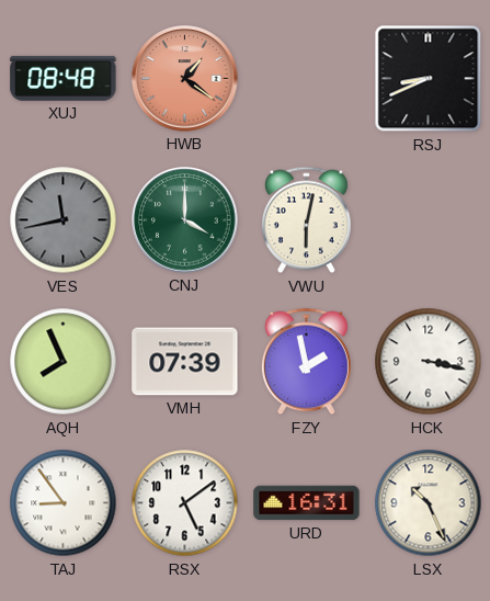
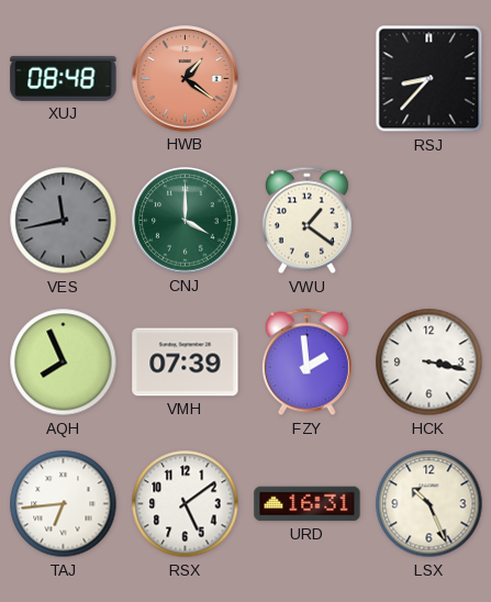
RSJ: 8:41 -> 8:37
VWU: 6:02 -> 1:21
FZY: 1:58 -> 1:59
TAJ: 8:54 -> 6:44
